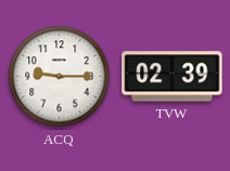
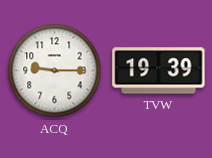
TVW: 02:39 -> 19:39
